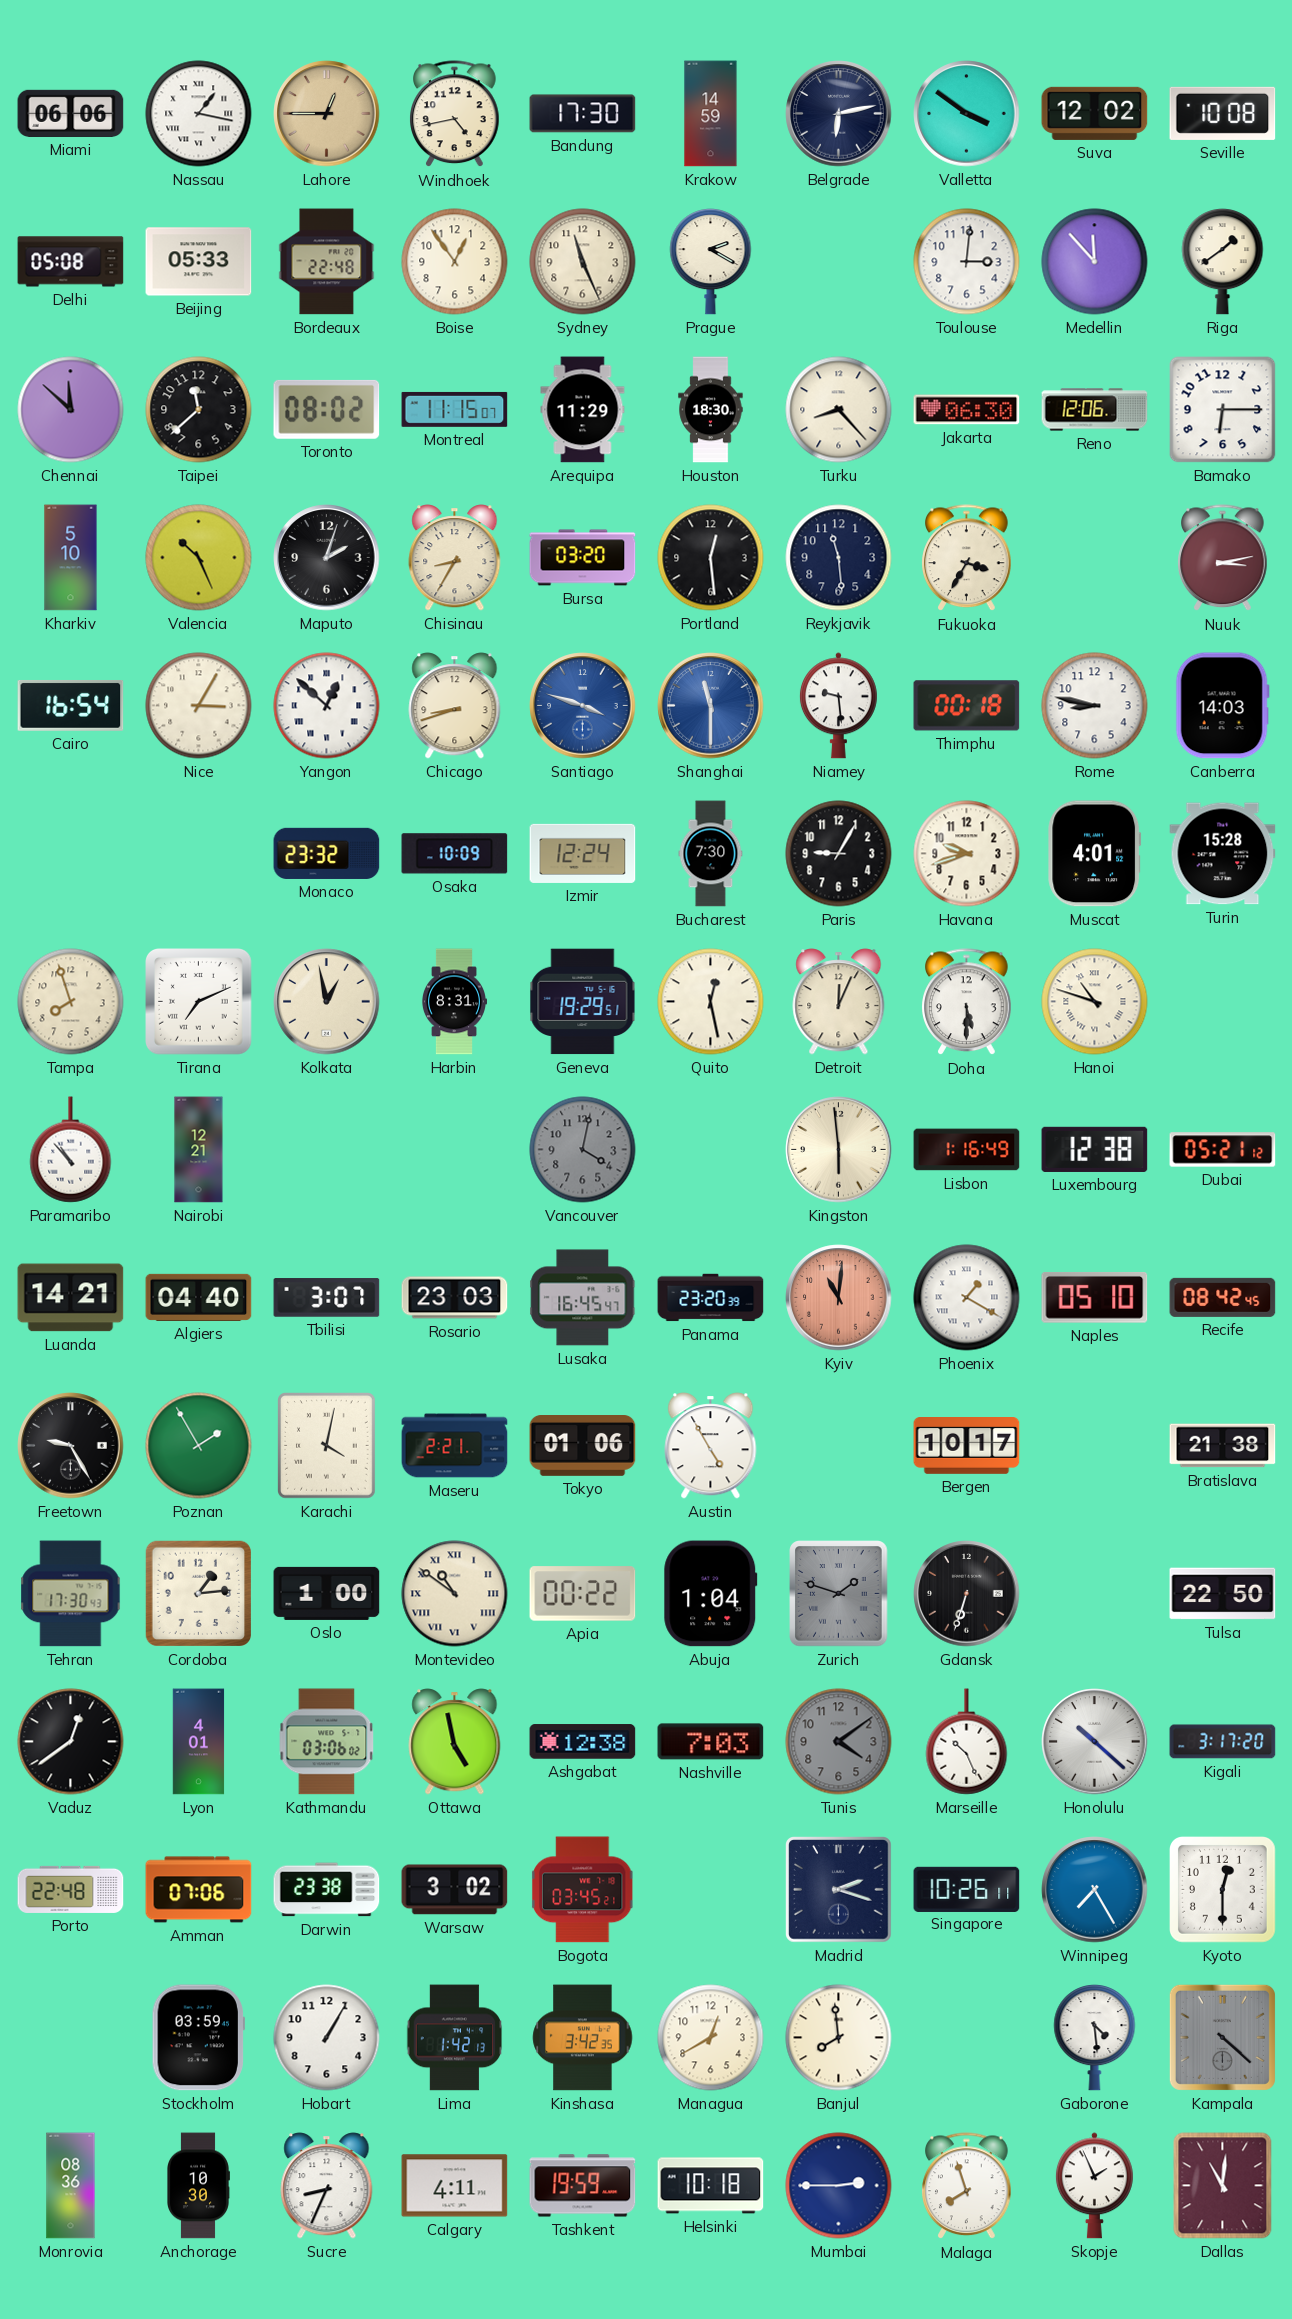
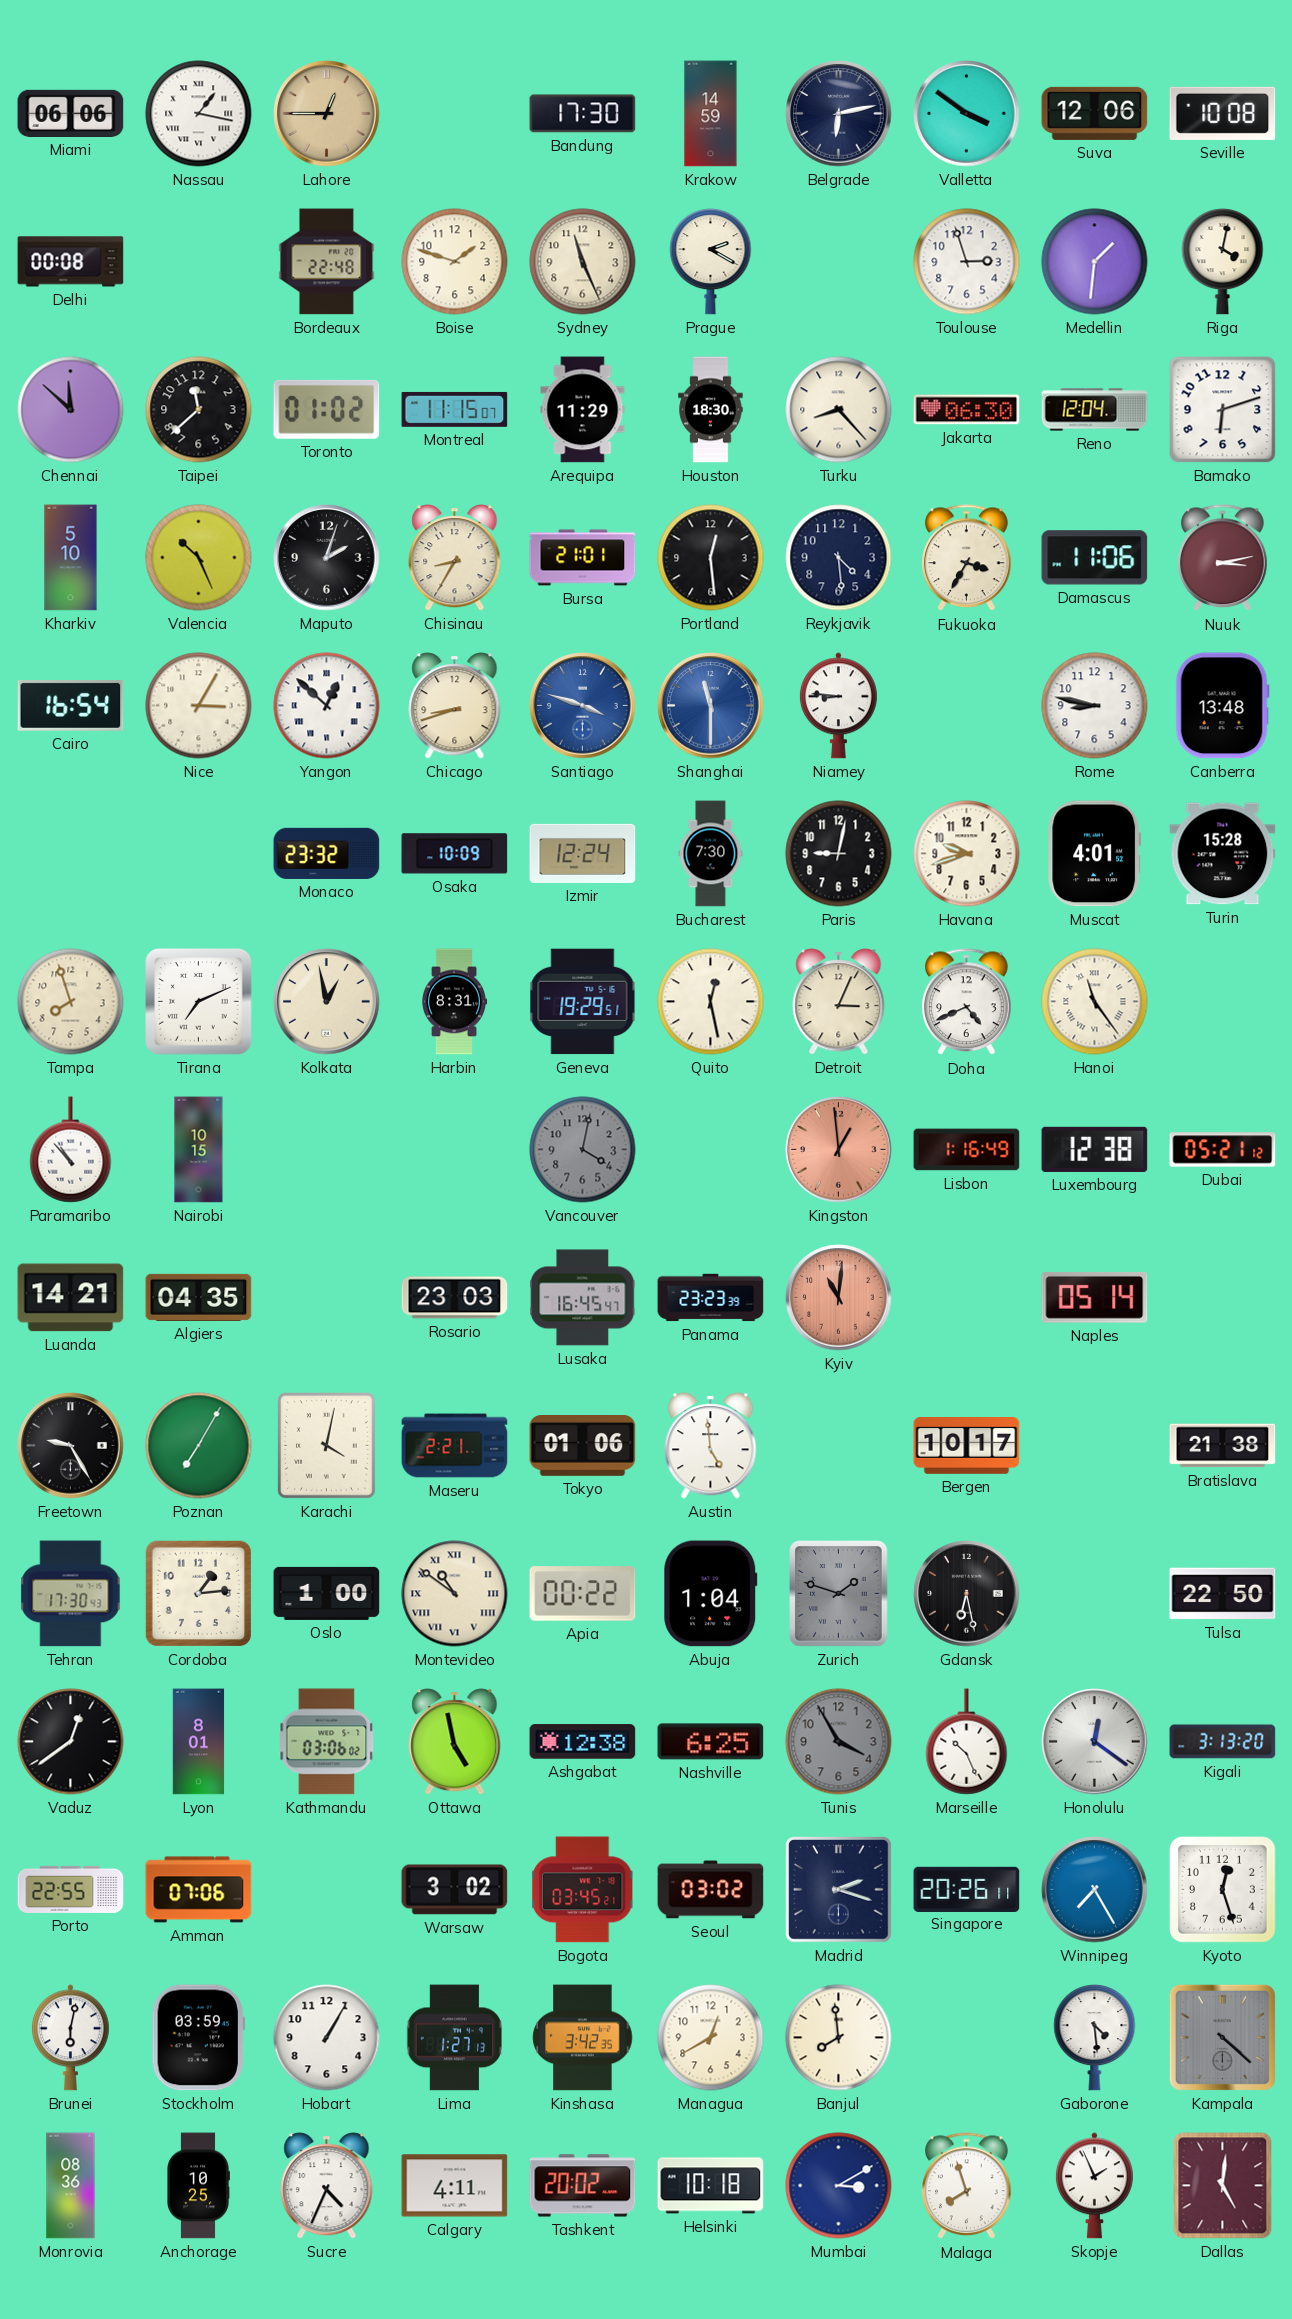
Windhoek: 4:43 -> none
Suva: 12:02 -> 12:06
Delhi: 05:08 -> 00:08
Beijing: 05:33 -> none
Boise: 12:54 -> 1:48
Toulouse: 3:01 -> 2:57
Medellin: 11:53 -> 1:31
Riga: 1:39 -> 4:02
Toronto: 08:02 -> 01:02
Reno: 12:06 -> 12:04
Bamako: 6:15 -> 6:12
Bursa: 03:20 -> 21:01
Reykjavik: 11:29 -> 4:29
Damascus: none -> 11:06
Niamey: 9:29 -> 8:46
Thimphu: 00:18 -> none
Canberra: 14:03 -> 13:48
Paris: 9:05 -> 9:02
Detroit: 12:04 -> 3:04
Doha: 5:30 -> 4:41
Hanoi: 10:48 -> 11:24
Nairobi: 12:21 -> 10:15
Kingston: 5:59 -> 12:59
Kingston dial: cream -> salmon
Algiers: 04:40 -> 04:35
Tbilisi: 3:07 -> none
Panama: 23:20 -> 23:23
Phoenix: 1:20 -> none
Naples: 05:10 -> 05:14
Recife: 08:42 -> none
Poznan: 1:55 -> 7:05
Austin: 4:55 -> 4:59
Gdansk: 6:33 -> 6:28
Lyon: 4:01 -> 8:01
Nashville: 7:03 -> 6:25
Tunis: 4:09 -> 3:55
Honolulu: 10:22 -> 12:21
Kigali: 3:17 -> 3:13
Porto: 22:48 -> 22:55
Darwin: 23:38 -> none
Seoul: none -> 03:02
Singapore: 10:26 -> 20:26
Kyoto: 12:30 -> 12:27
Brunei: none -> 6:02
Lima: 1:42 -> 1:27
Anchorage: 10:30 -> 10:25
Sucre: 8:34 -> 4:34
Tashkent: 19:59 -> 20:02
Mumbai: 2:45 -> 3:10
Dallas: 11:01 -> 5:01
